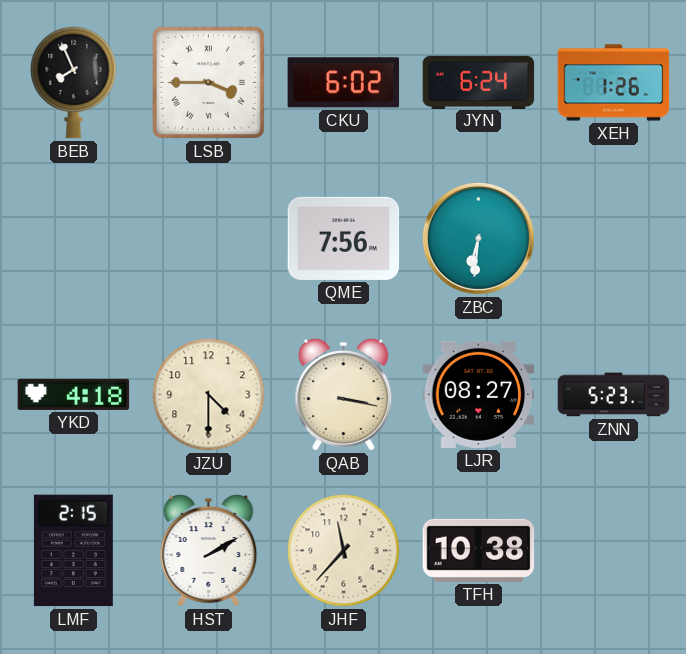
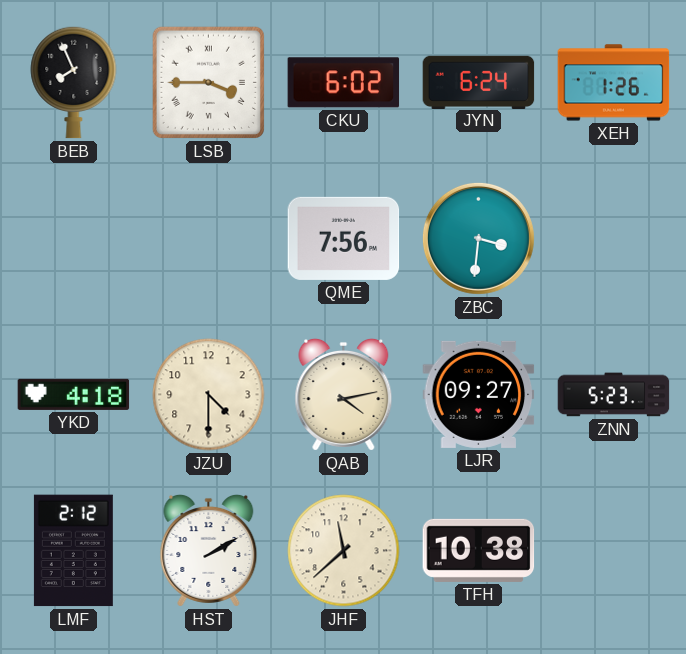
ZBC: 6:31 -> 3:31
QAB: 3:17 -> 4:13
LJR: 08:27 -> 09:27
LMF: 2:15 -> 2:12
JHF: 11:37 -> 11:38
